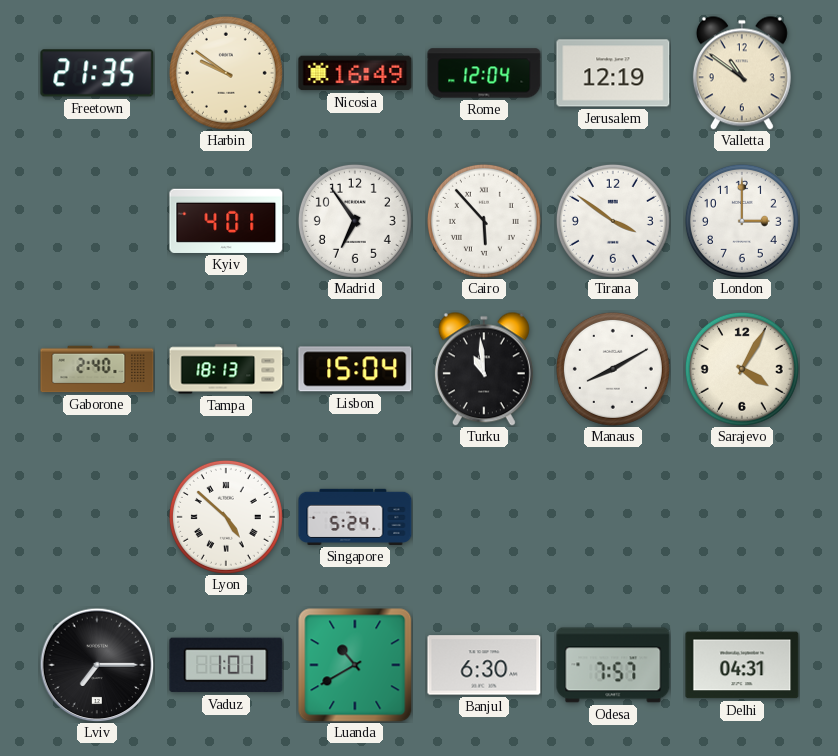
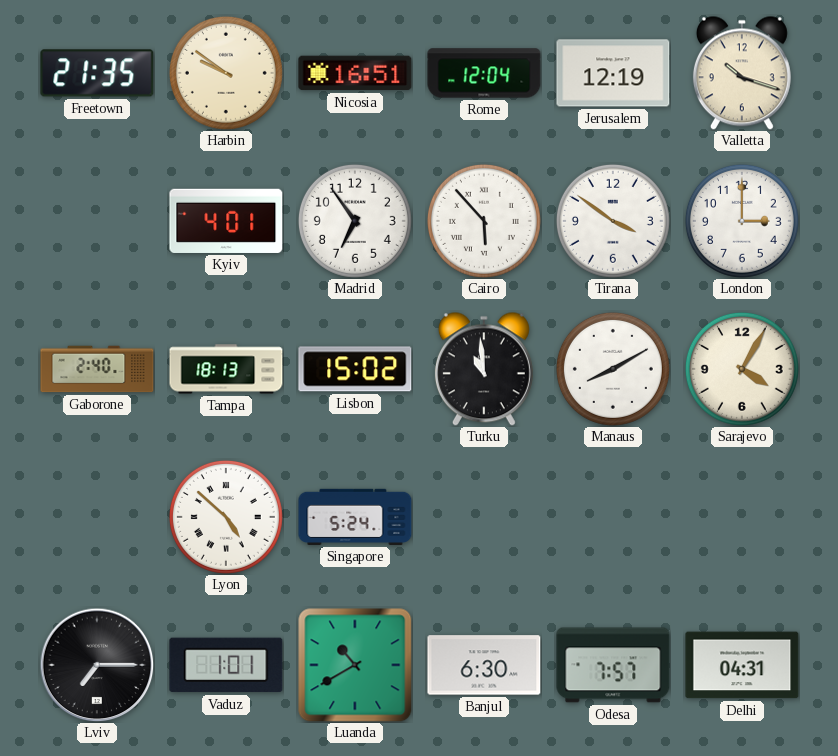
Nicosia: 16:49 -> 16:51
Valletta: 10:51 -> 10:18
Lisbon: 15:04 -> 15:02
